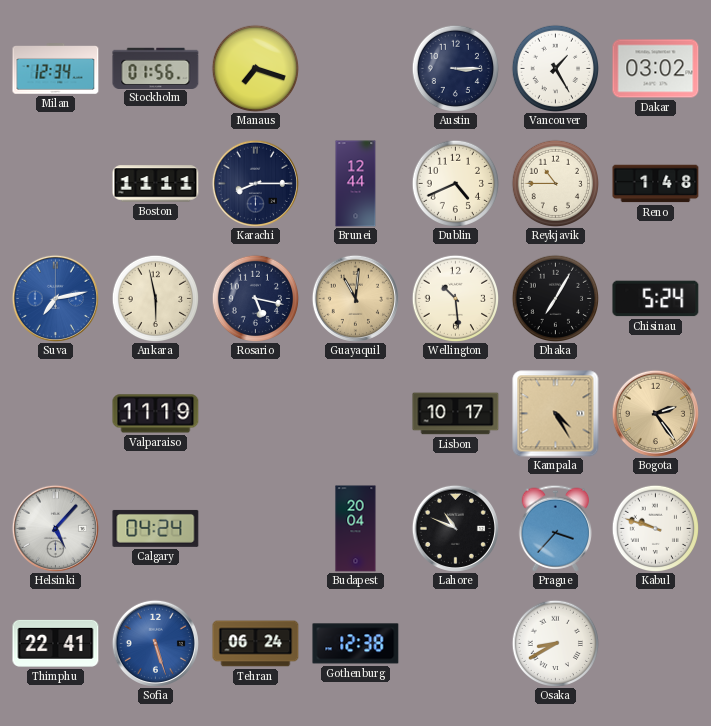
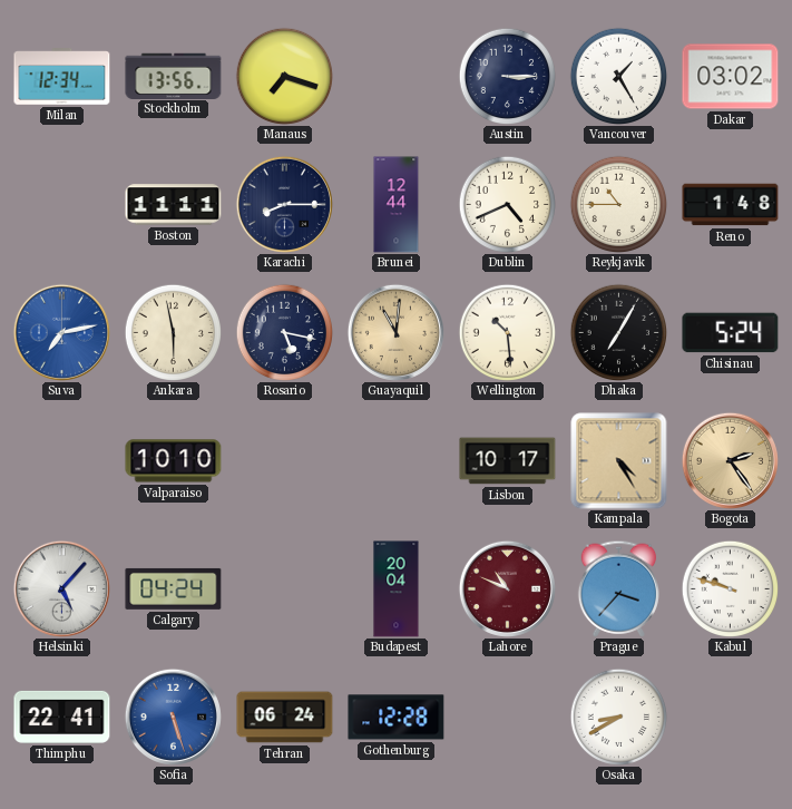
Stockholm: 01:56 -> 13:56
Valparaiso: 11:19 -> 10:10
Lahore dial: black -> burgundy
Gothenburg: 12:38 -> 12:28
